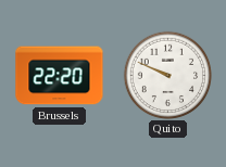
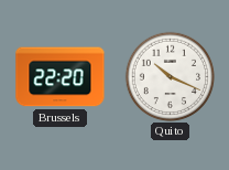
Quito: 9:49 -> 10:19
